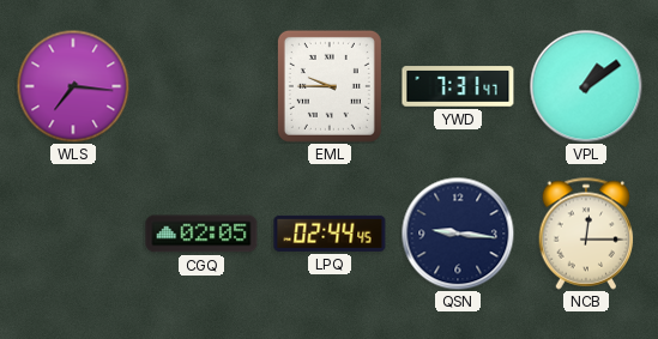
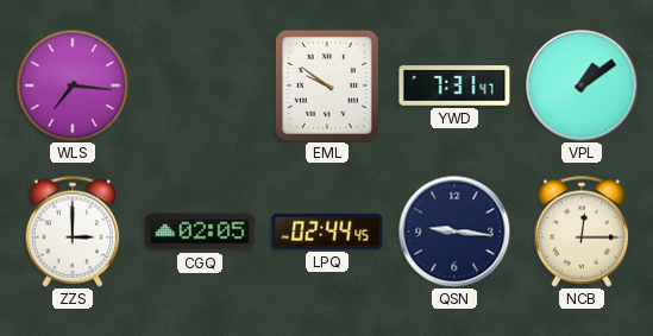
EML: 9:45 -> 9:51
ZZS: none -> 3:00
